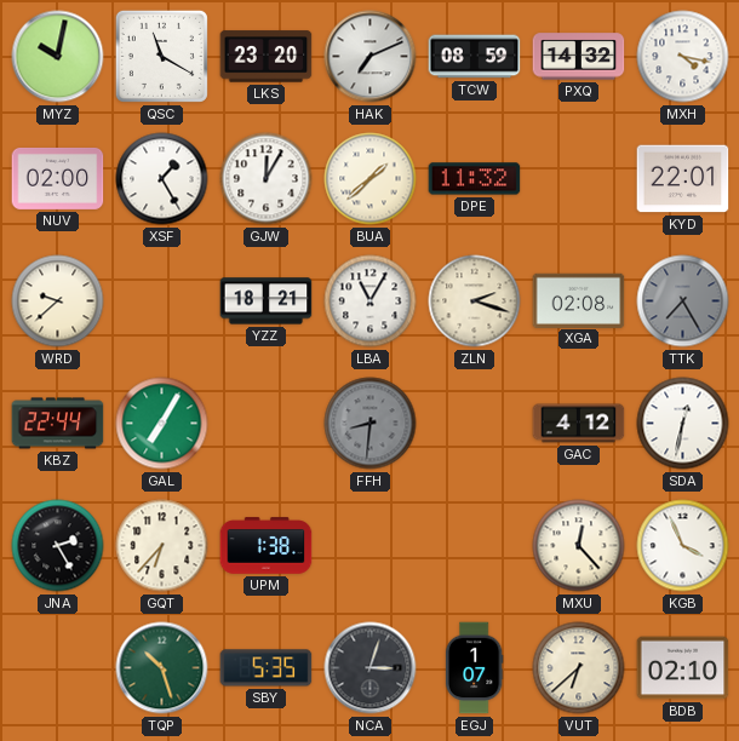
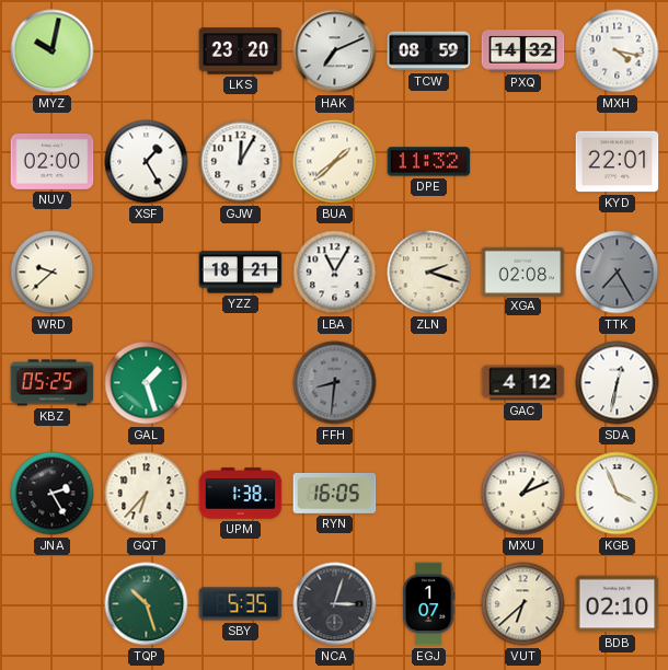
QSC: 11:20 -> none
KBZ: 22:44 -> 05:25
GAL: 7:05 -> 1:27
RYN: none -> 16:05
MXU: 12:23 -> 1:11
